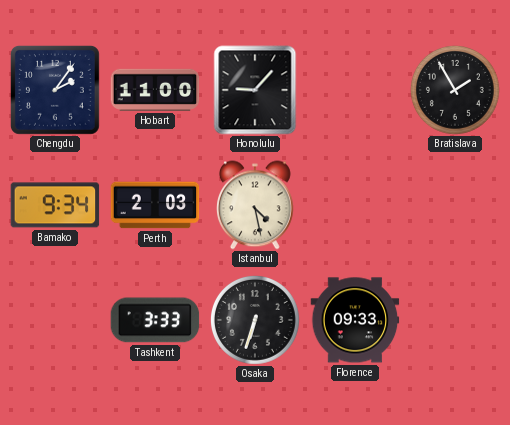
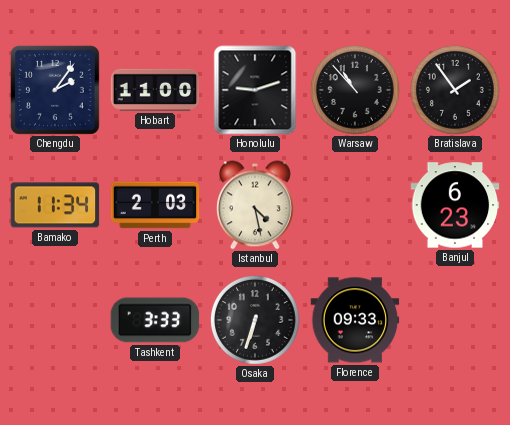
Honolulu: 9:07 -> 9:12
Warsaw: none -> 10:53
Bratislava: 1:55 -> 1:54
Bamako: 9:34 -> 11:34
Banjul: none -> 6:23
